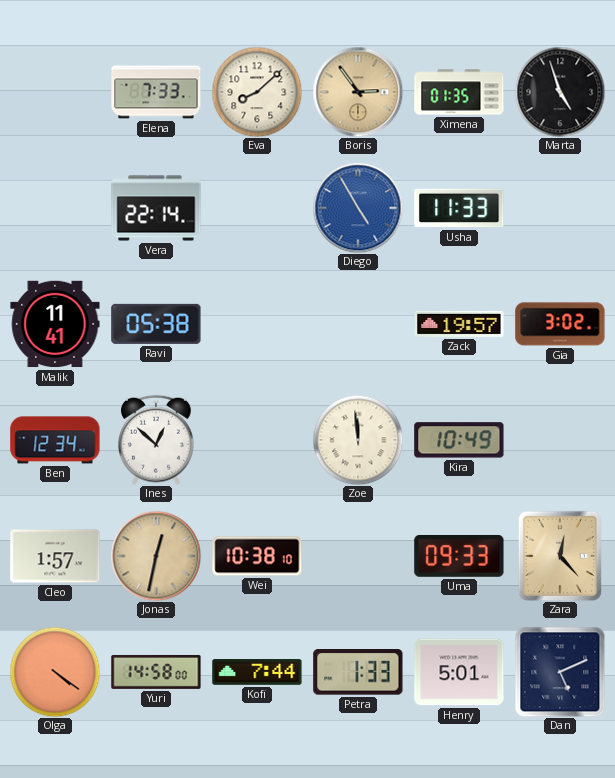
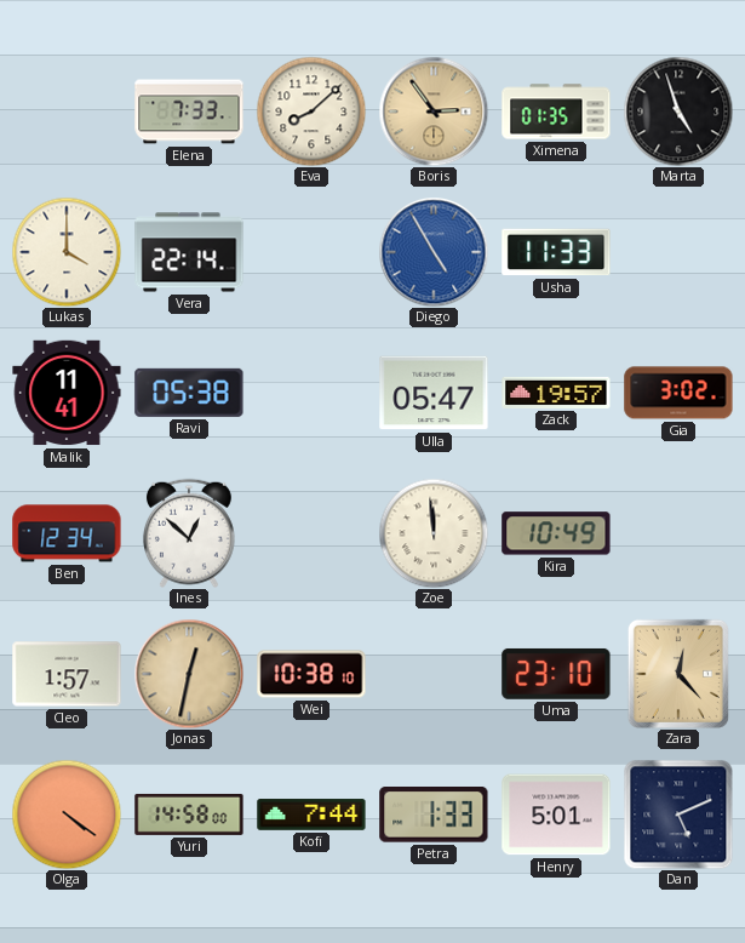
Lukas: none -> 4:00
Ulla: none -> 05:47
Uma: 09:33 -> 23:10
